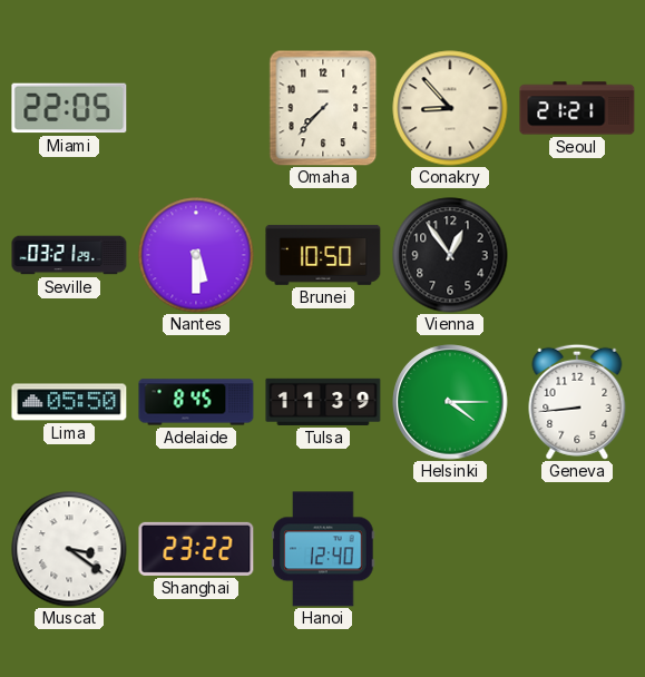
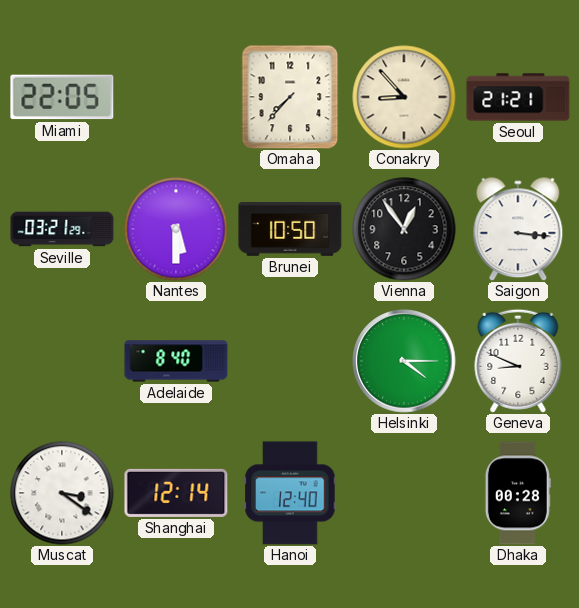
Saigon: none -> 3:16
Lima: 05:50 -> none
Adelaide: 8:45 -> 8:40
Tulsa: 11:39 -> none
Geneva: 8:44 -> 8:49
Shanghai: 23:22 -> 12:14
Dhaka: none -> 00:28
